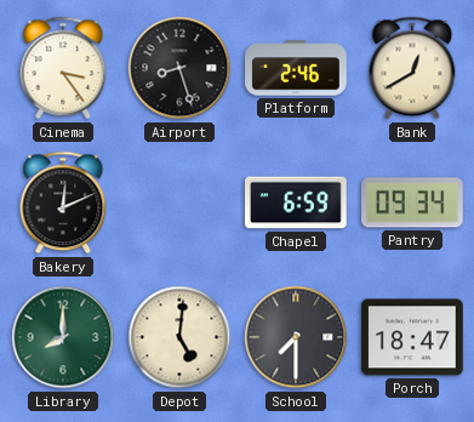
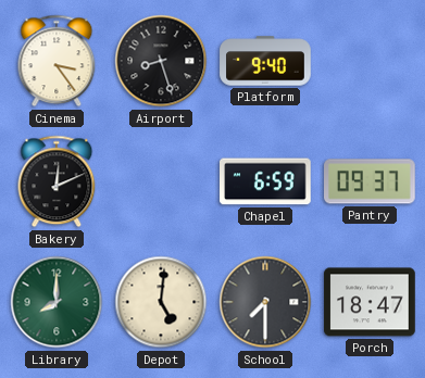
Platform: 2:46 -> 9:40
Bank: 12:40 -> none
Pantry: 09:34 -> 09:37
